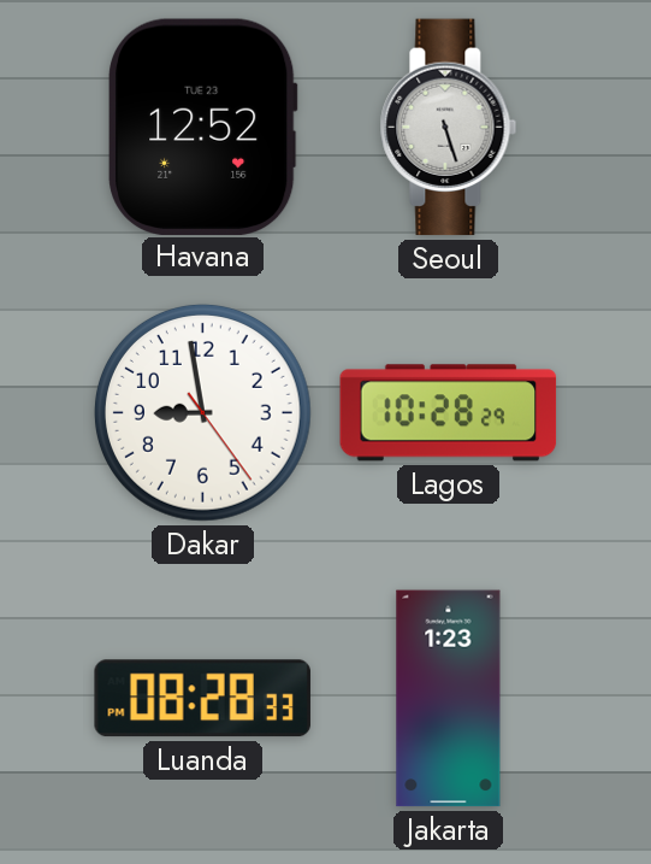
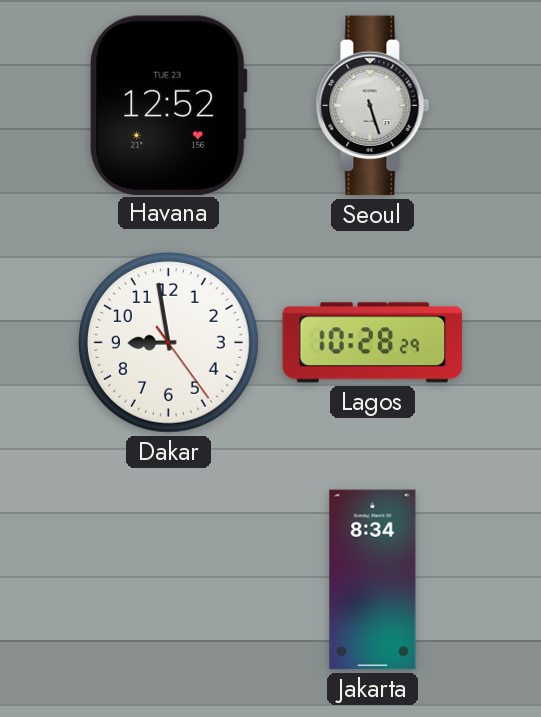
Luanda: 08:28 -> none
Jakarta: 1:23 -> 8:34
